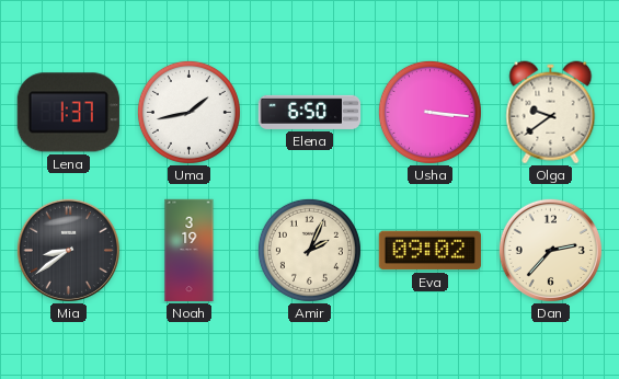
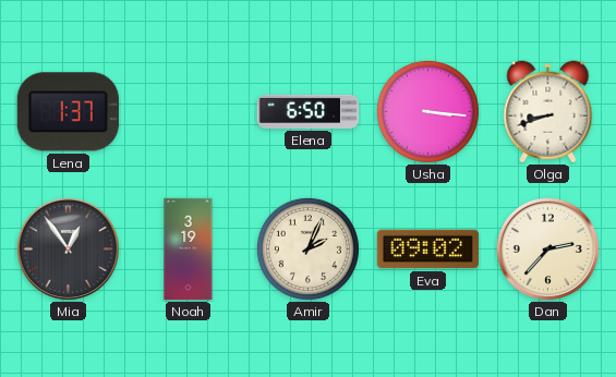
Uma: 1:43 -> none
Olga: 9:39 -> 8:42
Mia: 8:39 -> 12:54
